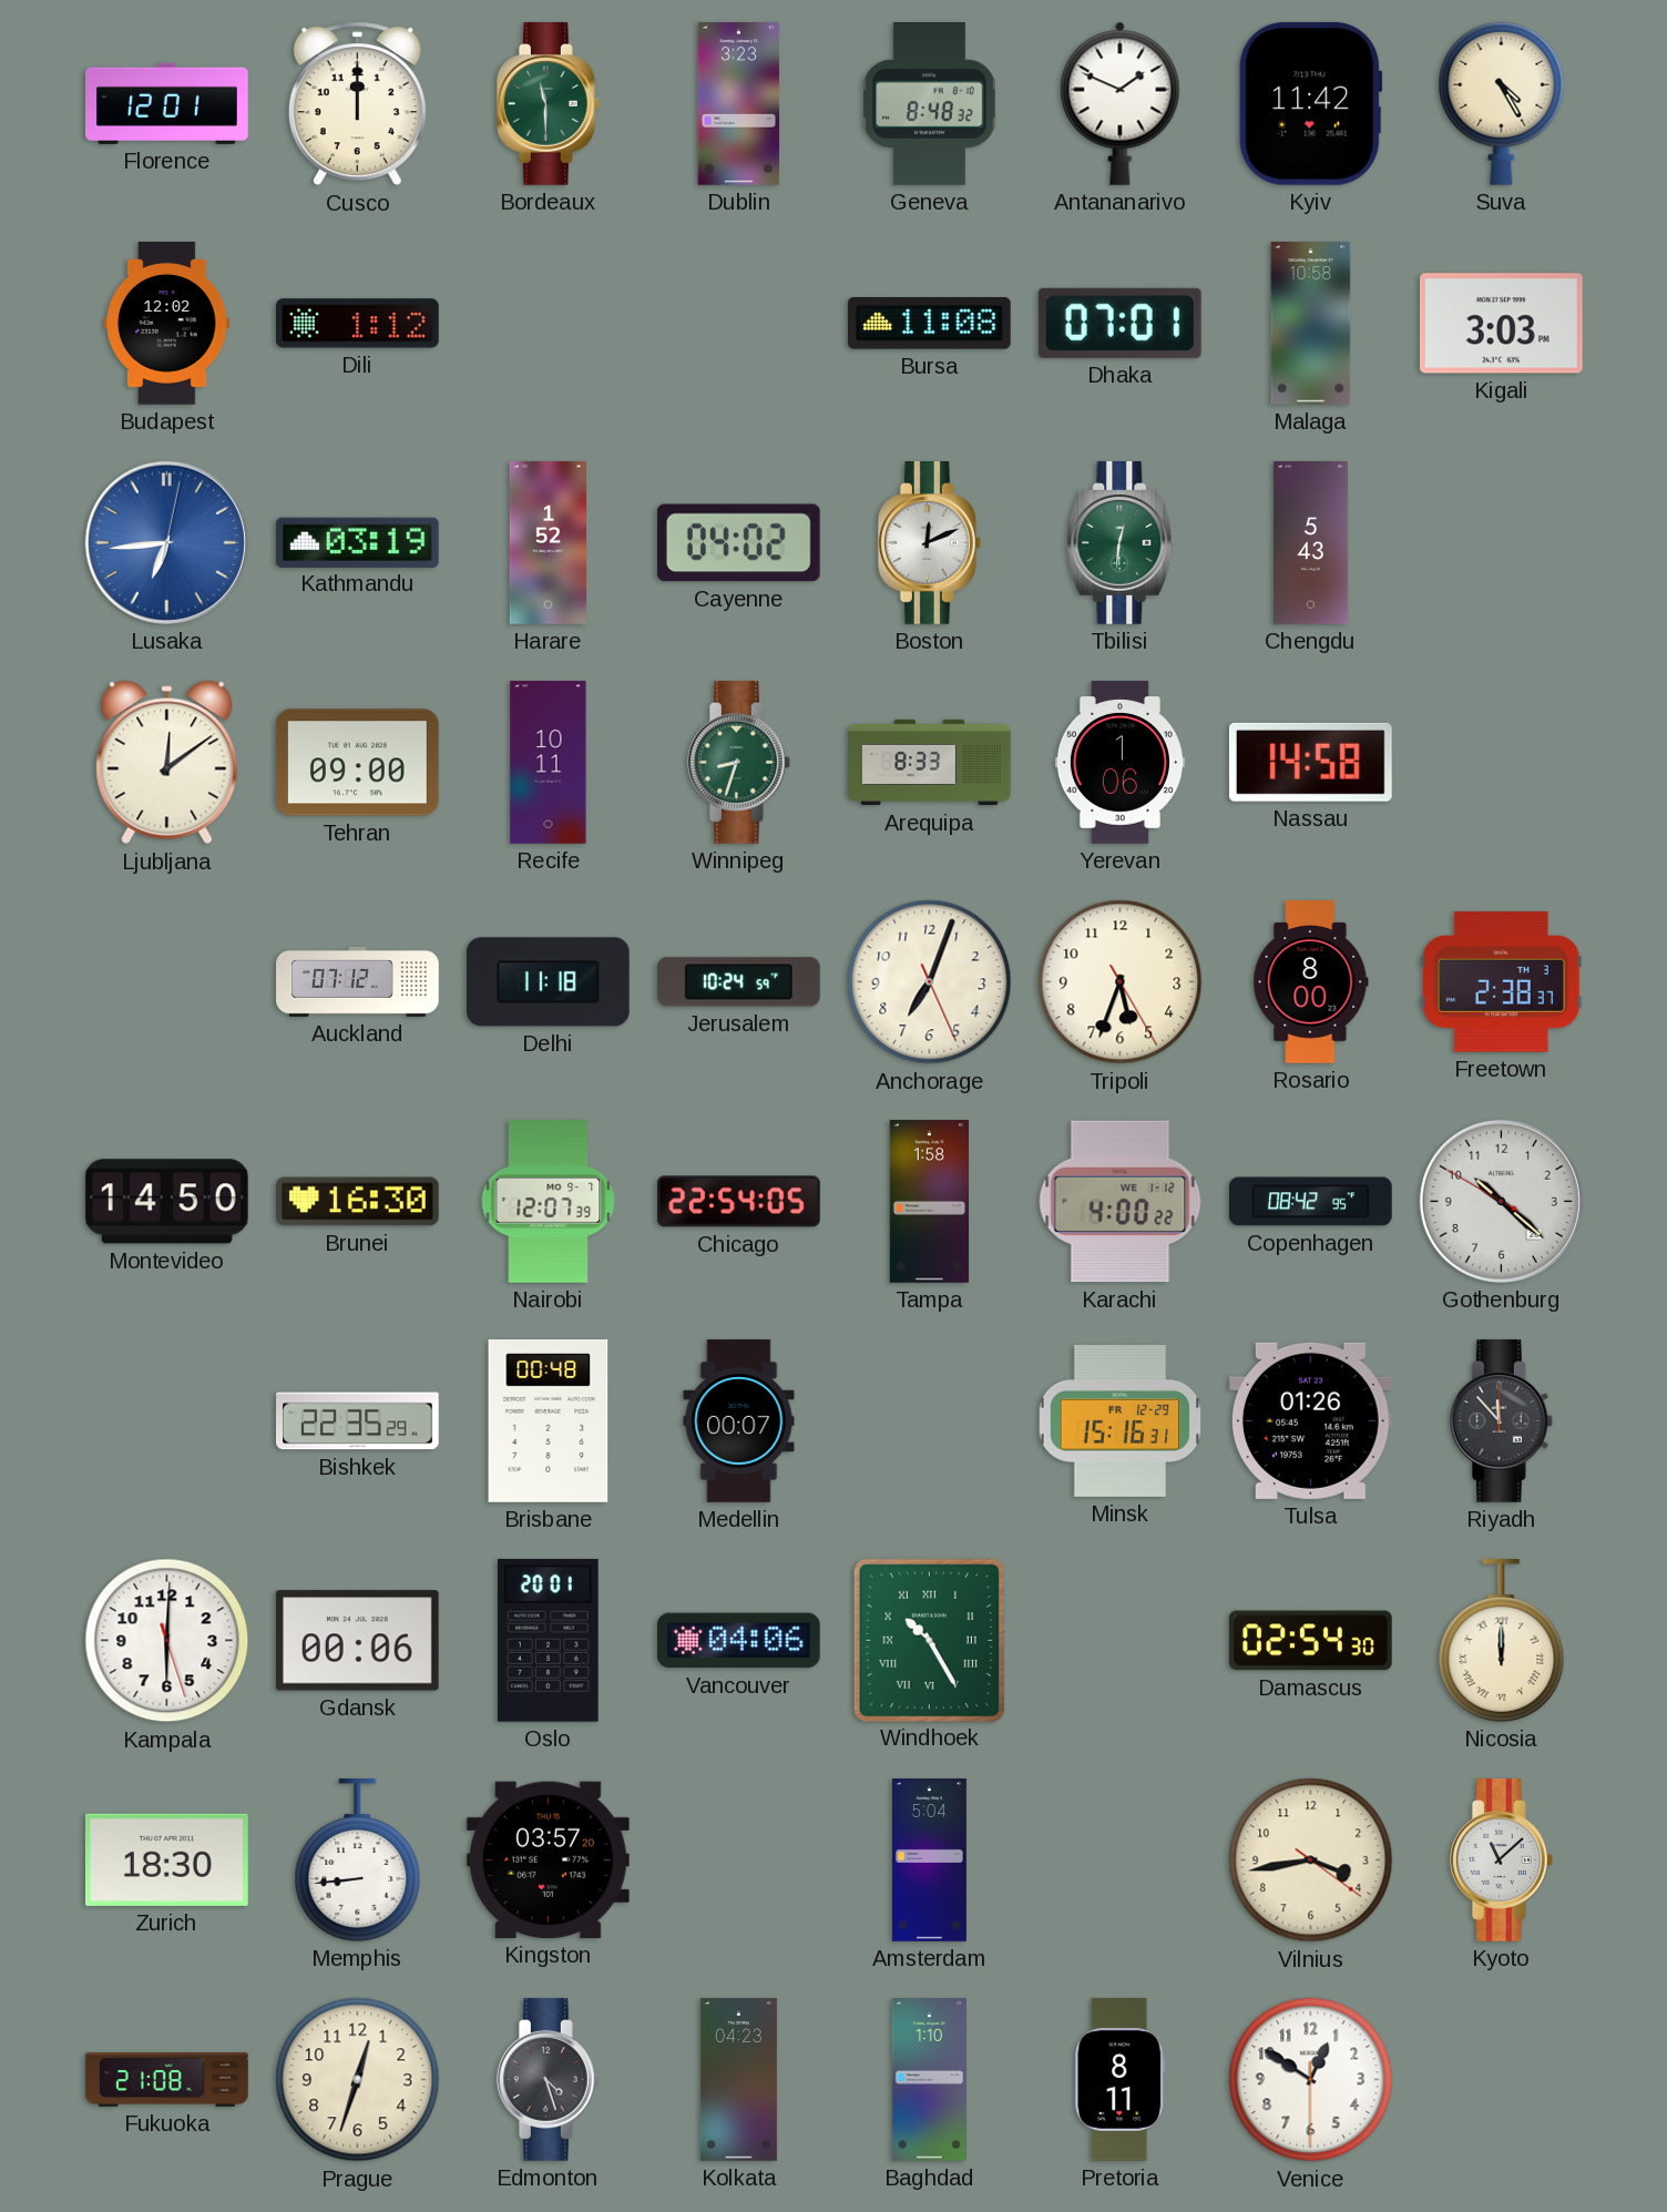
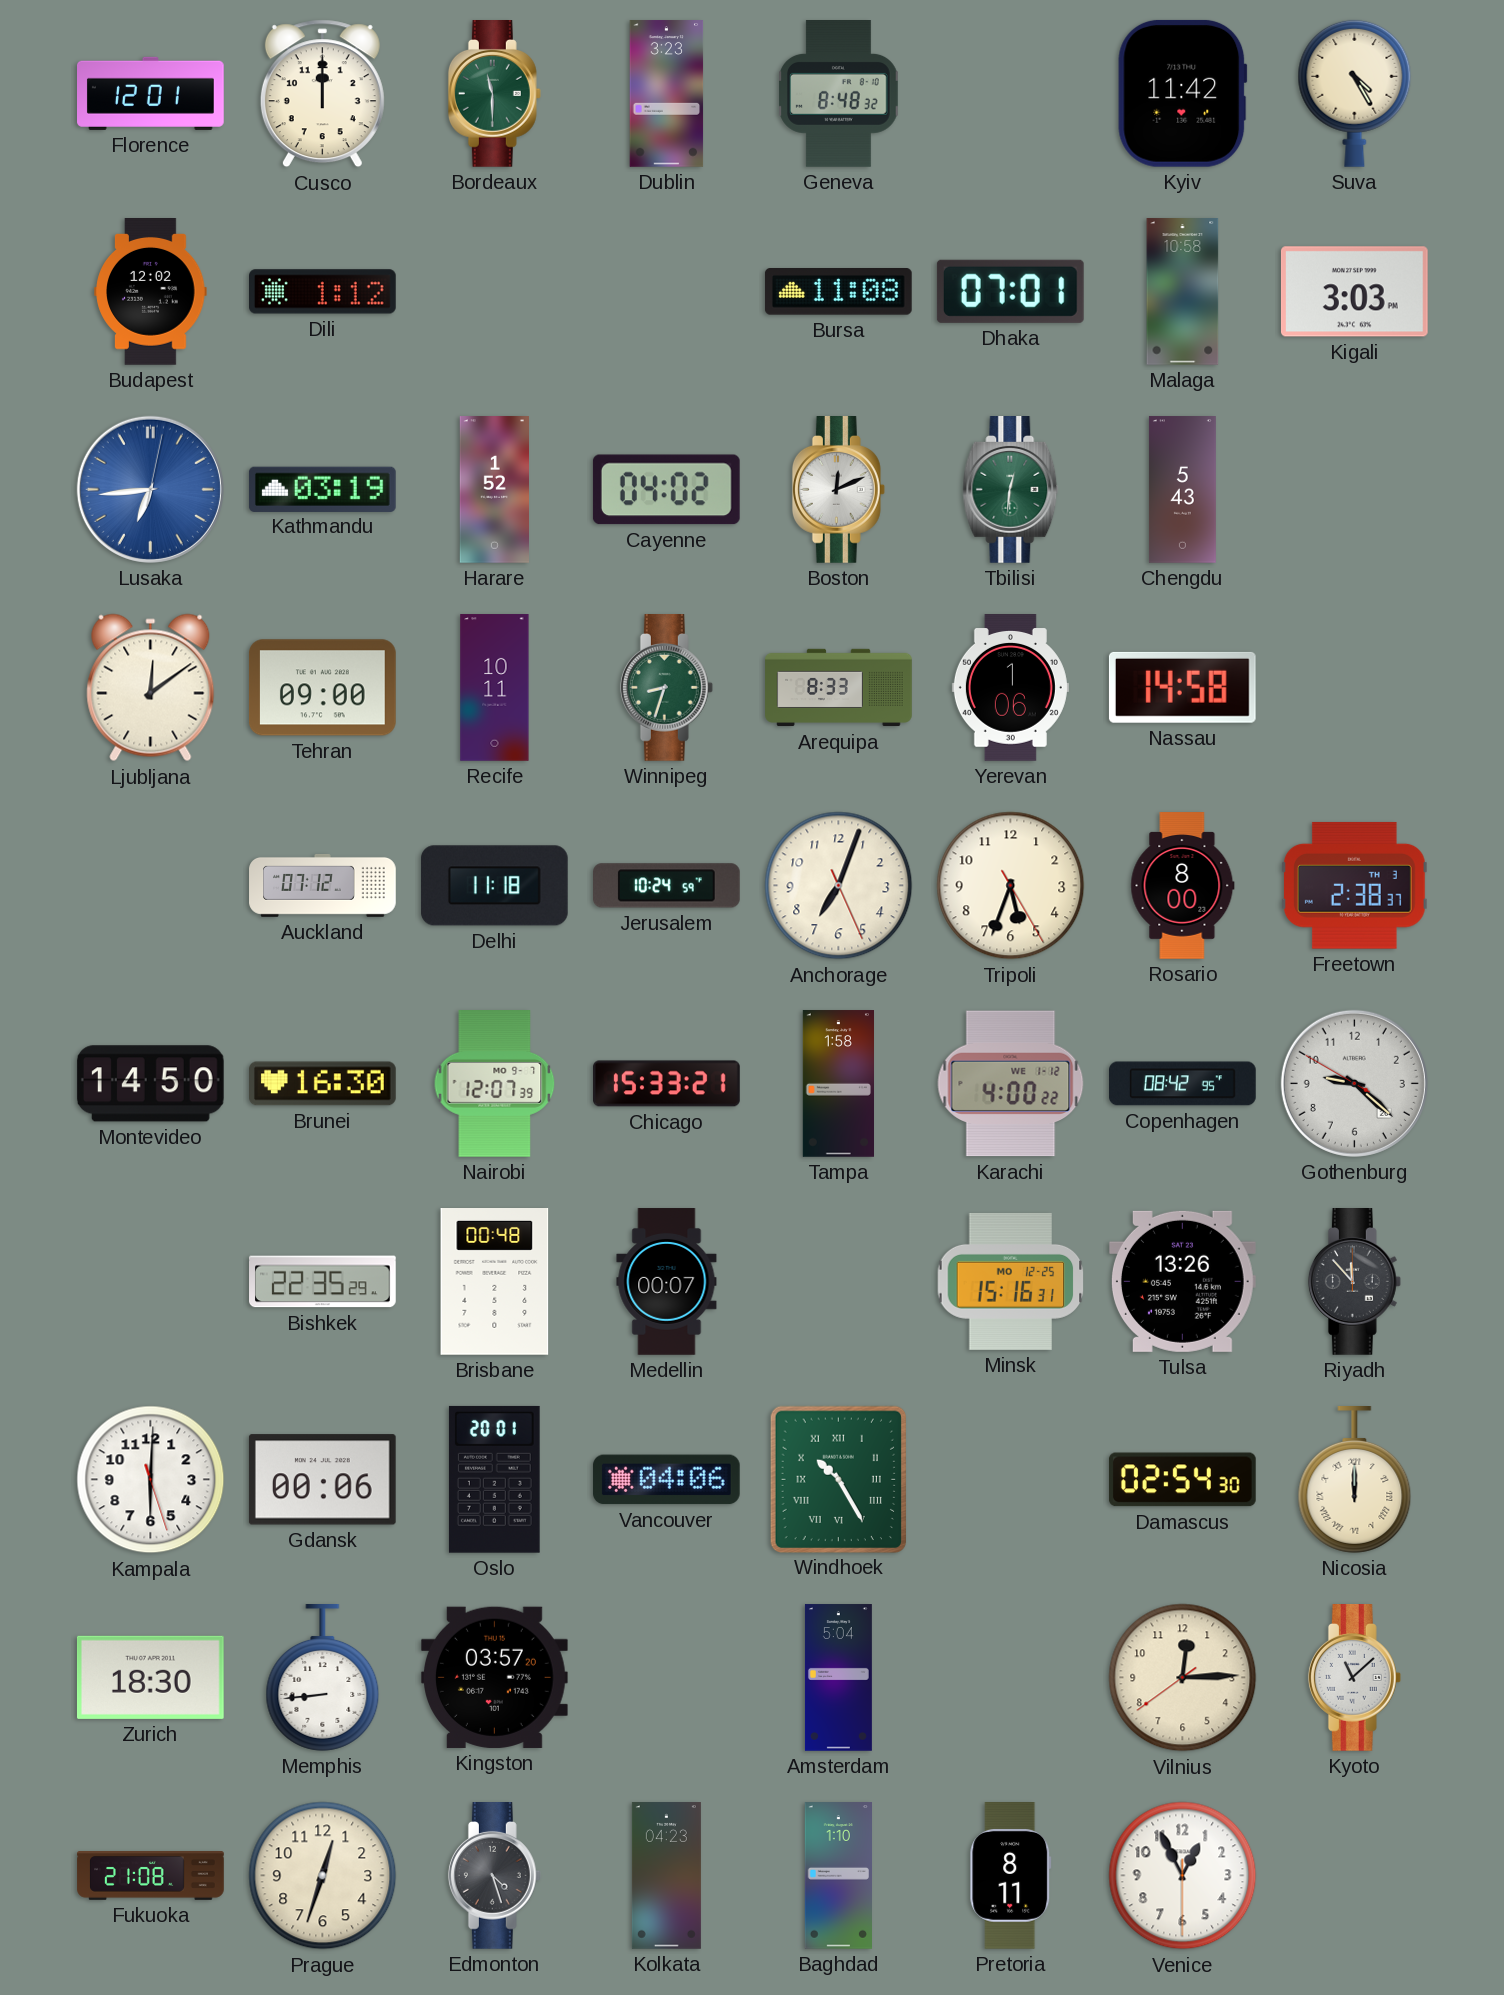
Antananarivo: 1:49 -> none
Chicago: 22:54 -> 15:33
Gothenburg: 10:21 -> 9:21
Minsk date: FR 12-29 -> MO 12-25
Tulsa: 01:26 -> 13:26
Vilnius: 3:43 -> 12:14
Venice: 12:50 -> 12:55
